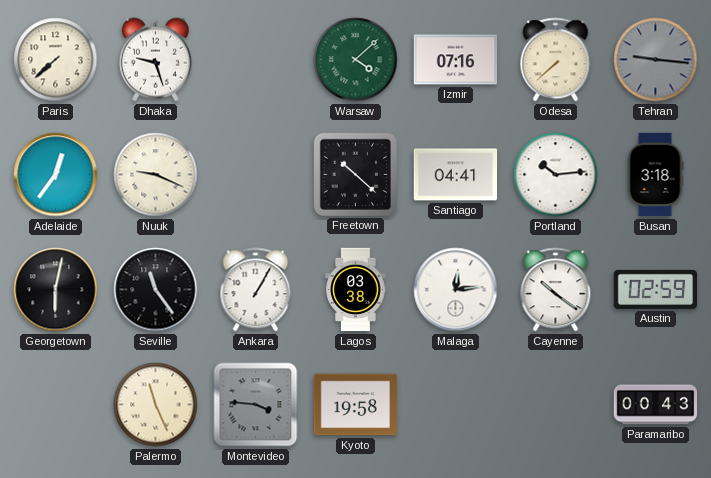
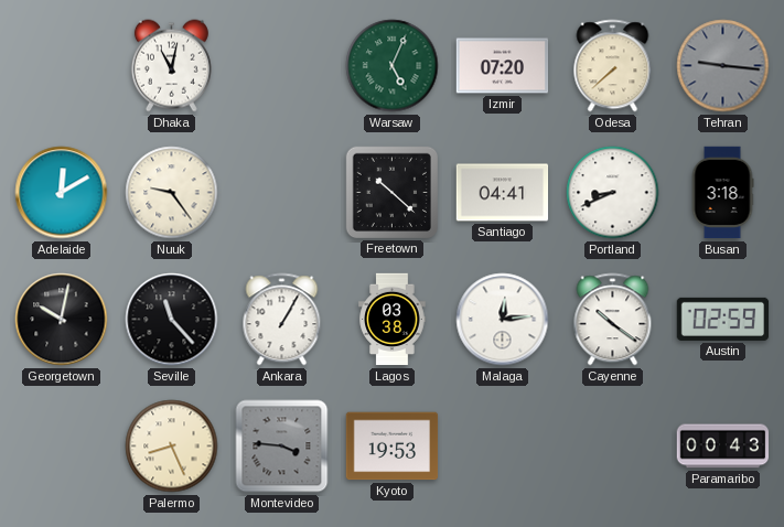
Paris: 7:38 -> none
Dhaka: 9:27 -> 11:02
Warsaw: 4:08 -> 5:04
Izmir: 07:16 -> 07:20
Adelaide: 12:36 -> 12:10
Nuuk: 9:19 -> 9:24
Portland: 10:14 -> 8:41
Georgetown: 6:02 -> 10:02
Seville: 11:24 -> 11:23
Palermo: 11:26 -> 8:26
Kyoto: 19:58 -> 19:53
